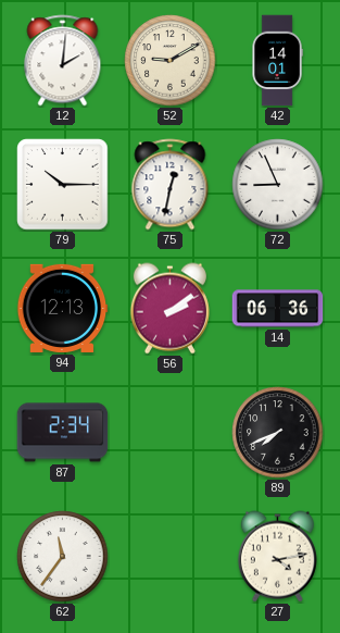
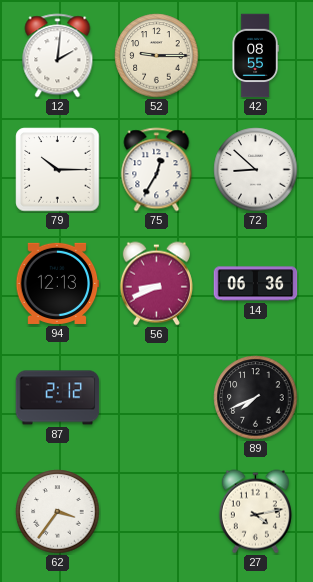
52: 9:10 -> 9:15
42: 14:01 -> 08:55
75: 12:32 -> 12:35
72: 8:56 -> 8:52
56: 2:09 -> 8:41
87: 2:34 -> 2:12
62: 11:36 -> 3:36
